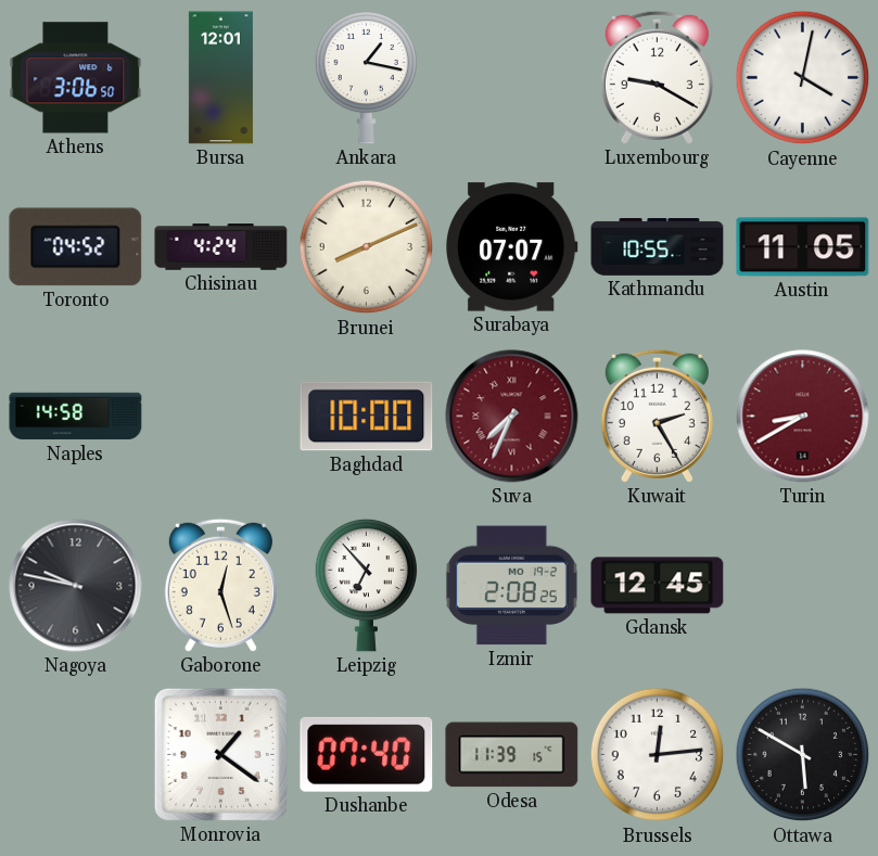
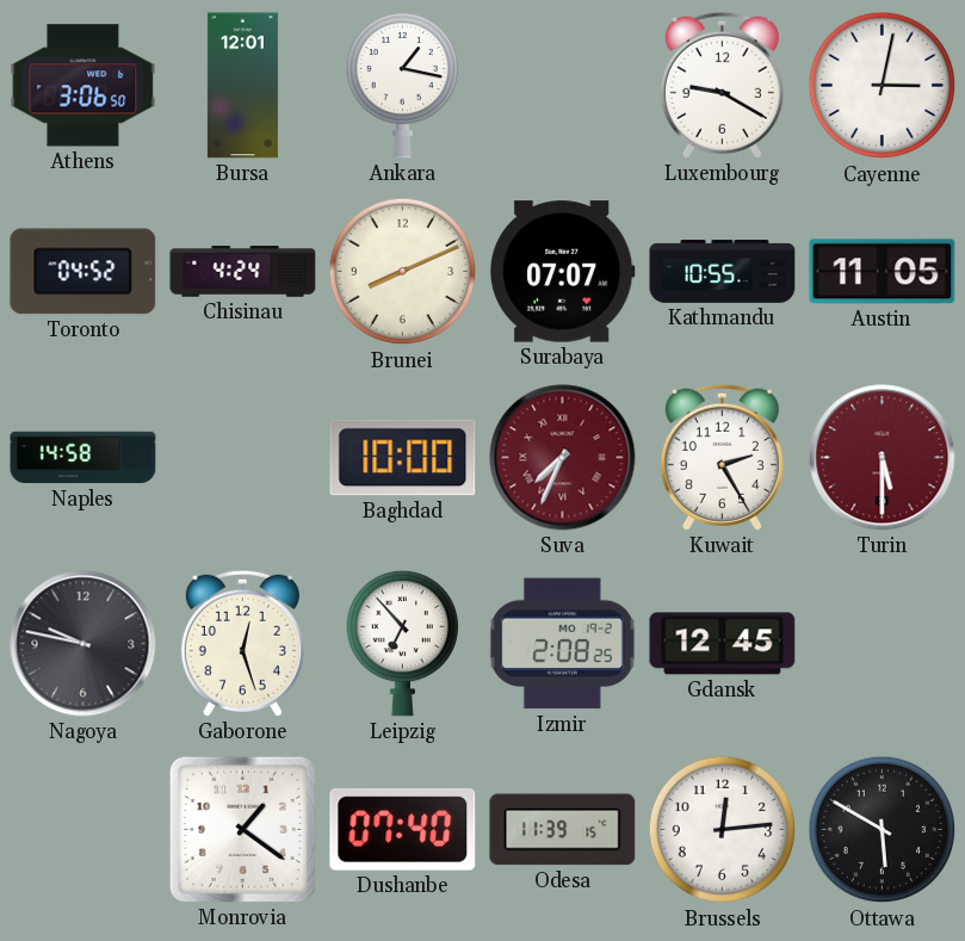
Cayenne: 4:02 -> 3:02
Turin: 8:40 -> 5:30
